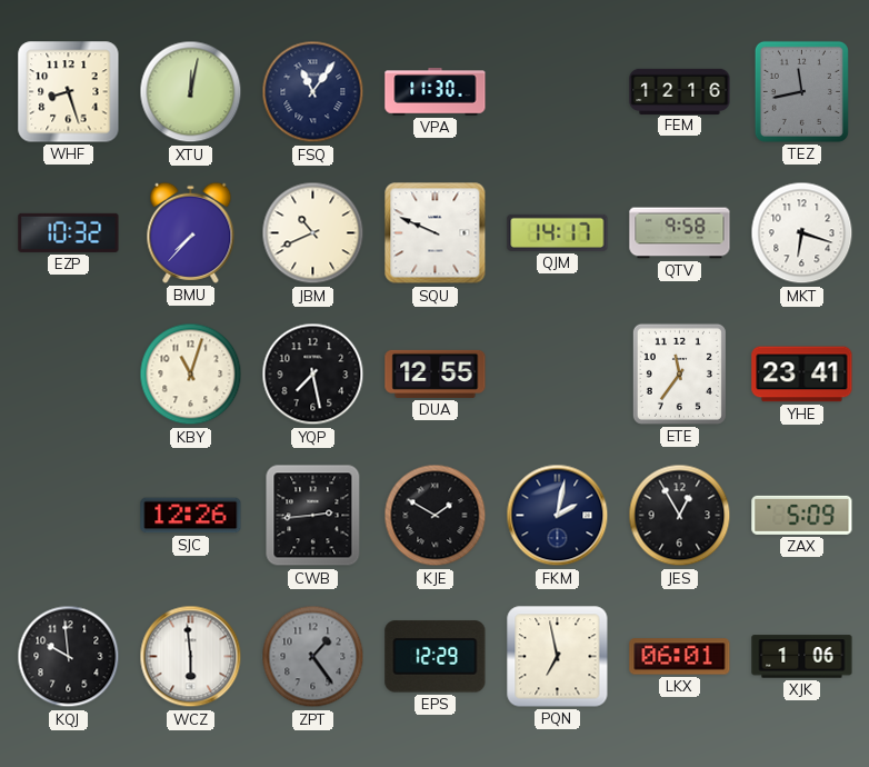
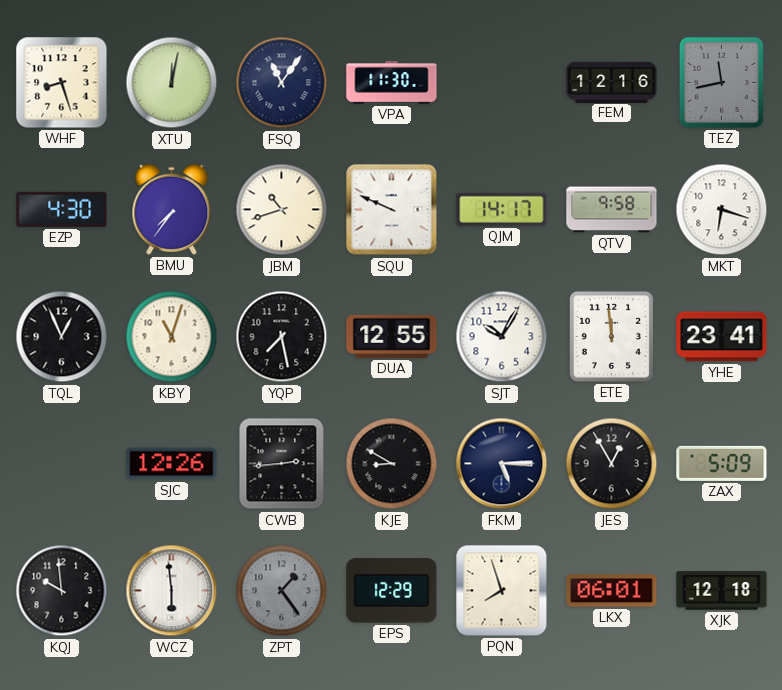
EZP: 10:32 -> 4:30
BMU: 7:37 -> 7:36
JBM: 10:41 -> 10:42
TQL: none -> 12:56
SJT: none -> 10:05
ETE: 11:36 -> 11:59
KJE: 1:50 -> 8:50
FKM: 2:02 -> 5:15
PQN: 6:58 -> 7:57
XJK: 1:06 -> 12:18
